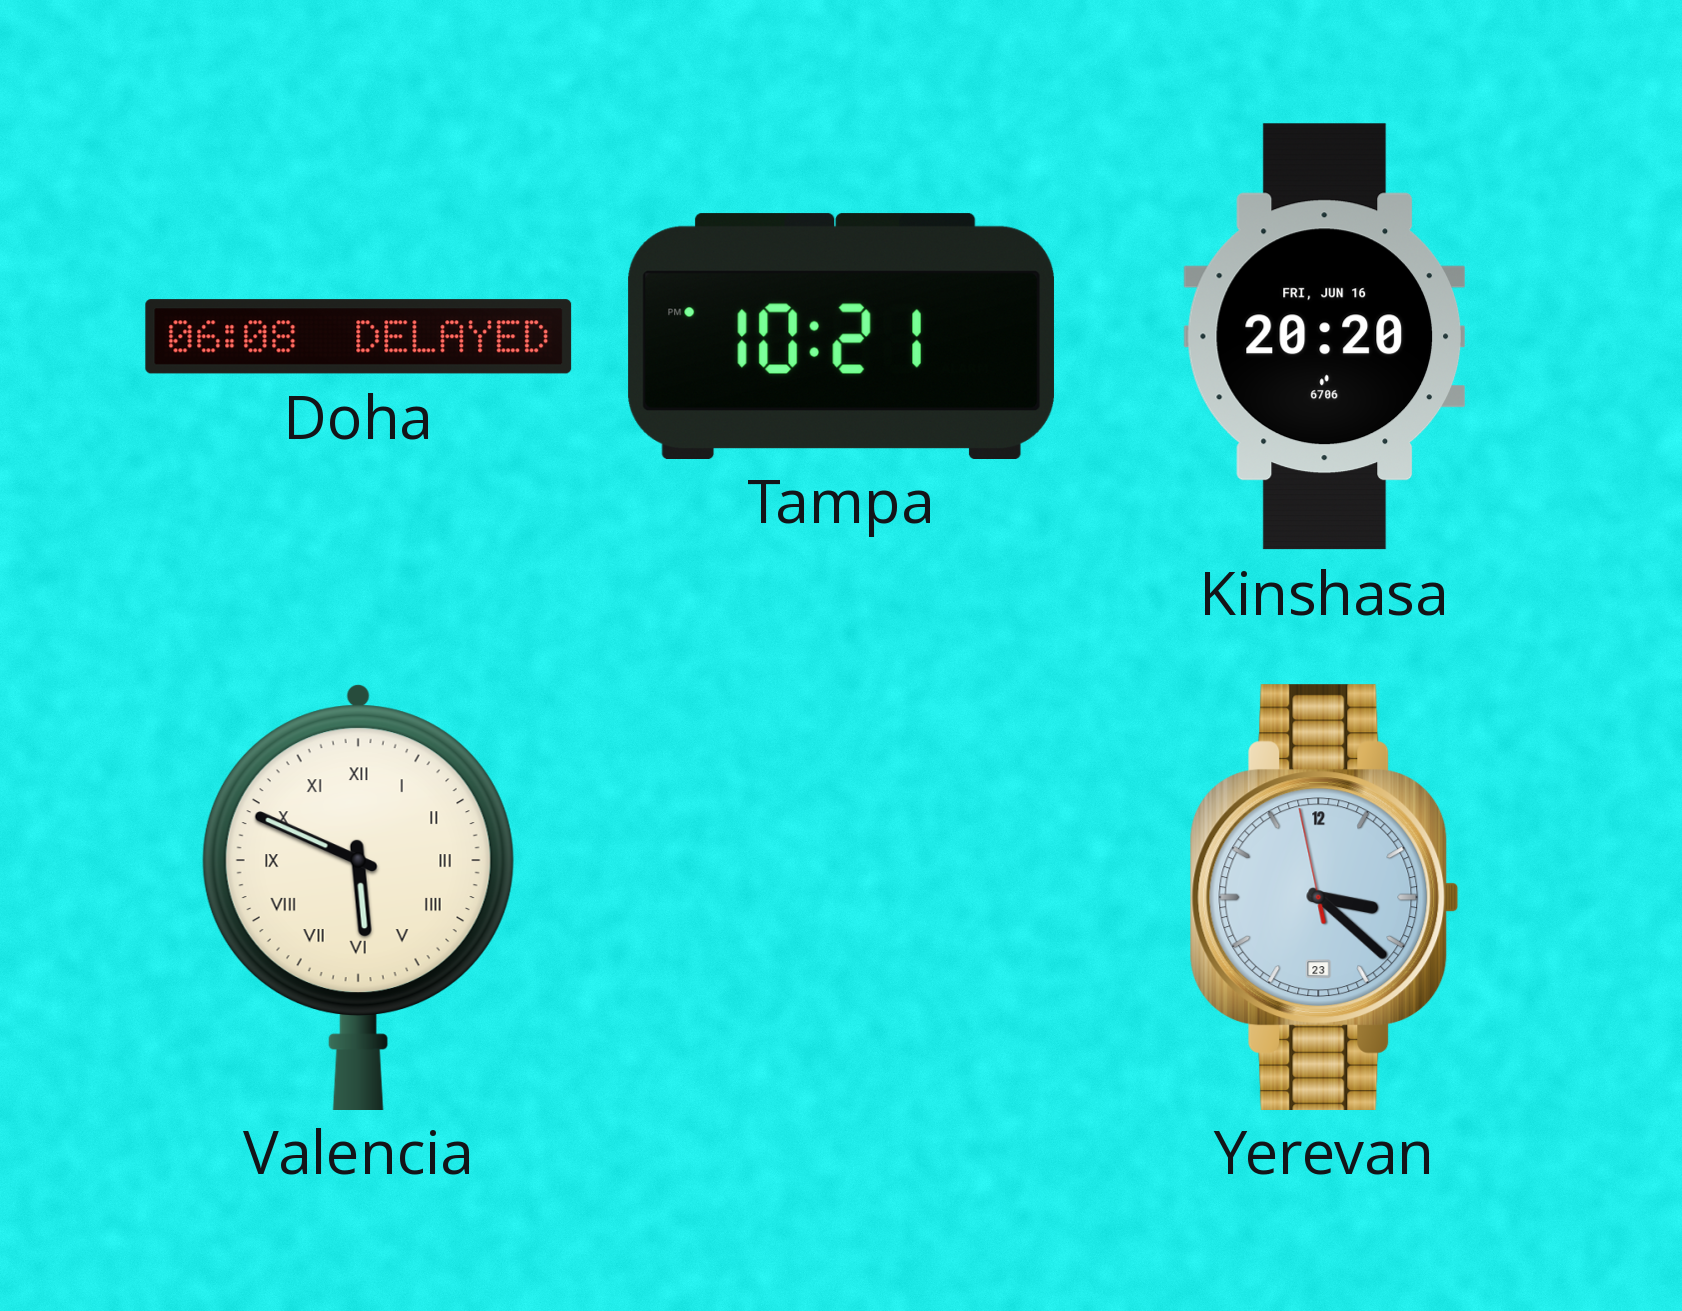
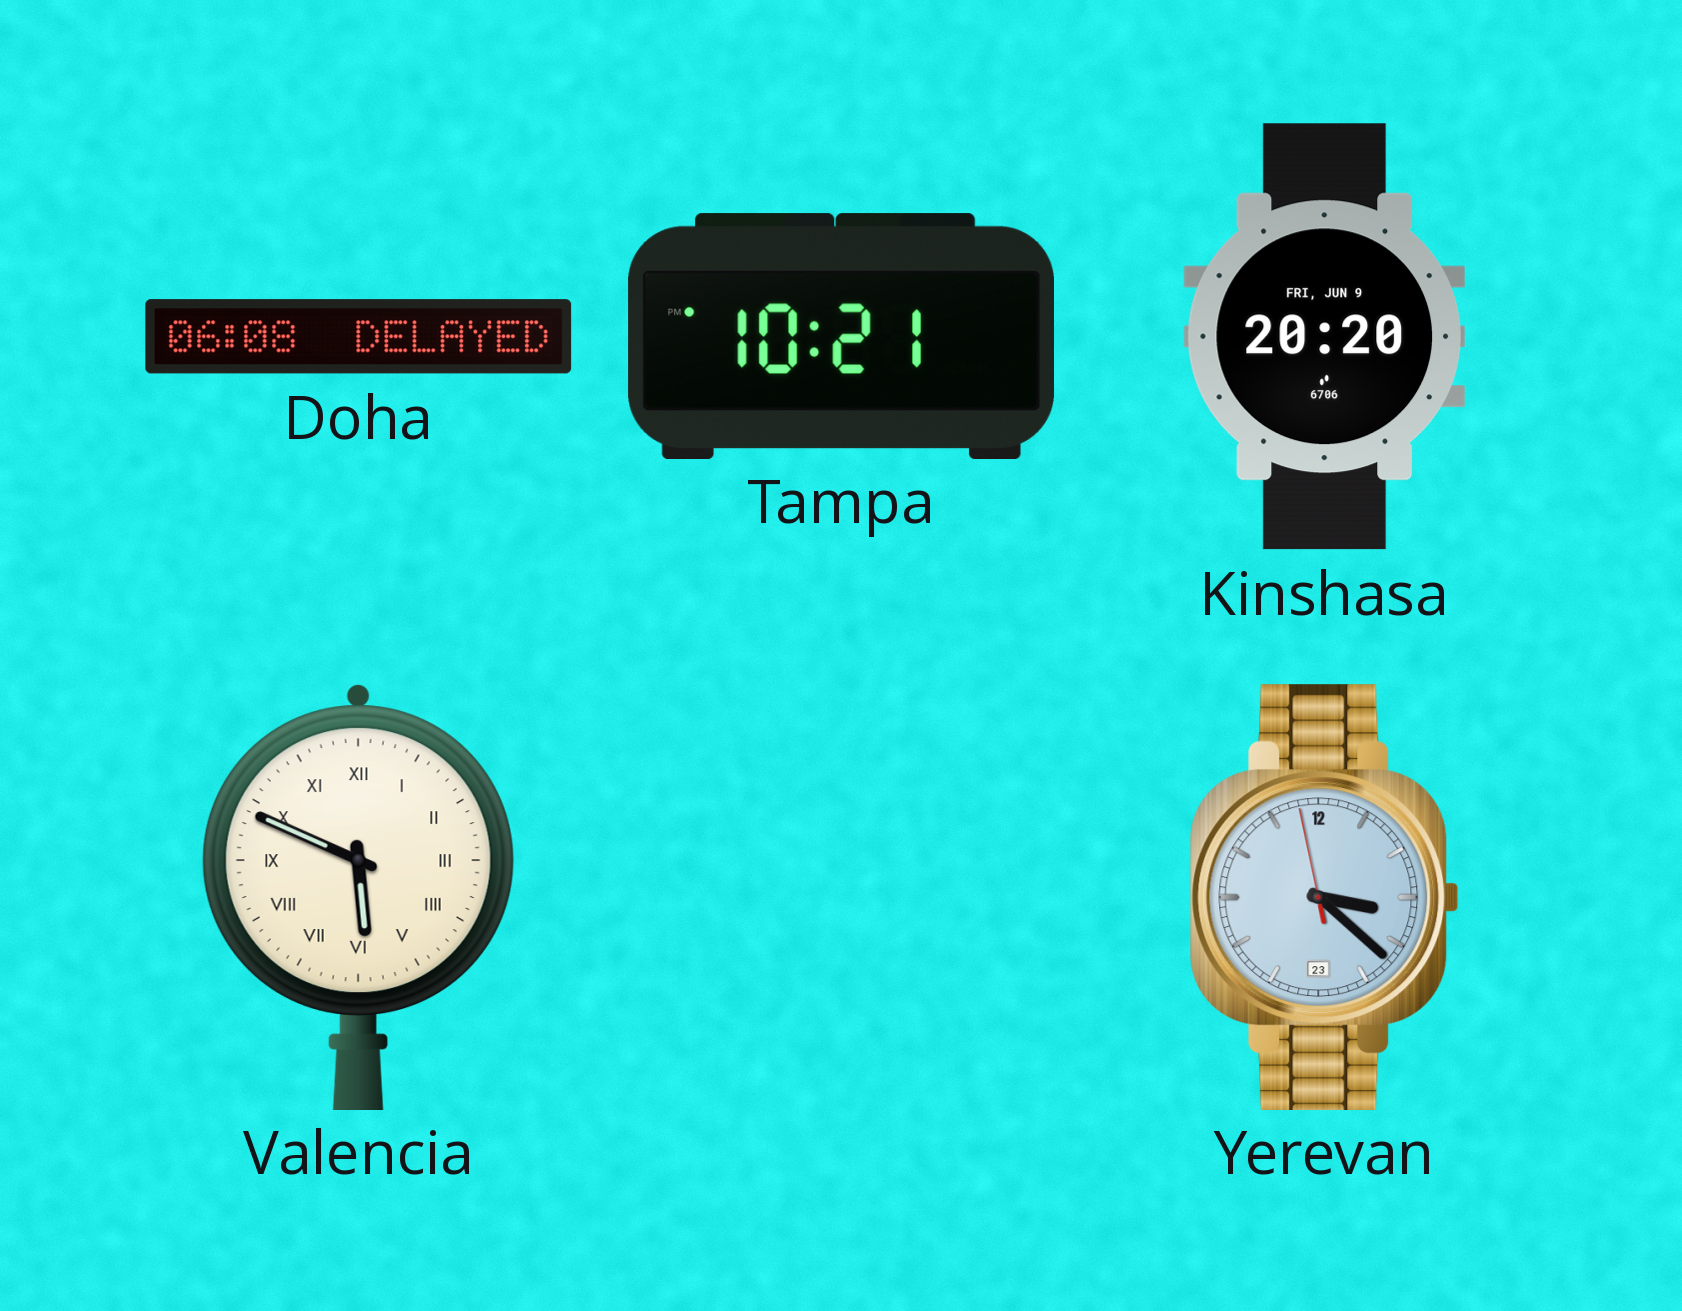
Kinshasa date: FRI, JUN 16 -> FRI, JUN 9
